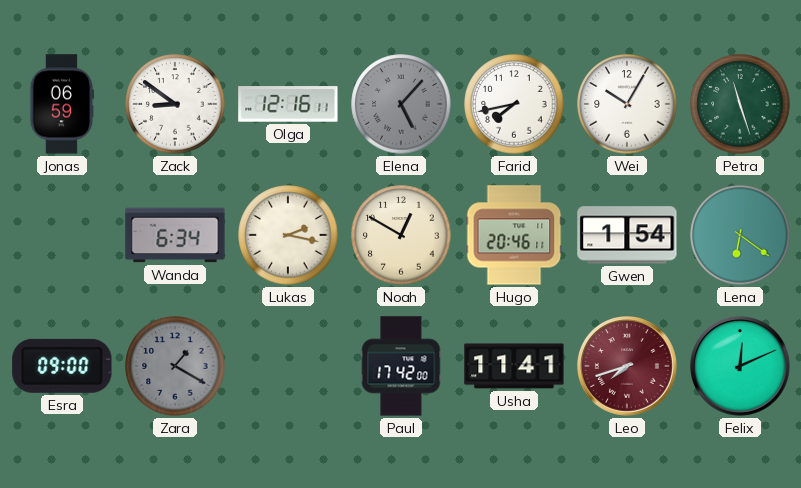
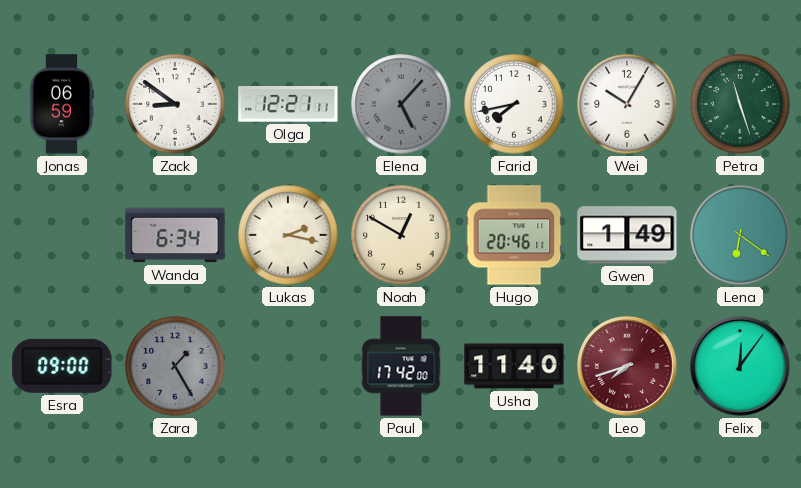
Olga: 12:16 -> 12:21
Gwen: 1:54 -> 1:49
Zara: 1:20 -> 1:25
Usha: 11:41 -> 11:40
Felix: 12:11 -> 12:06
